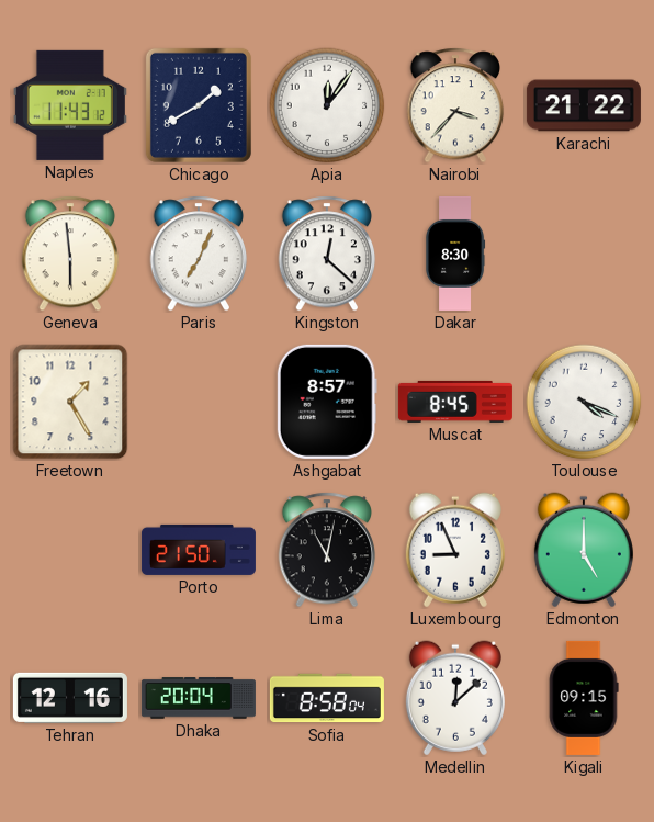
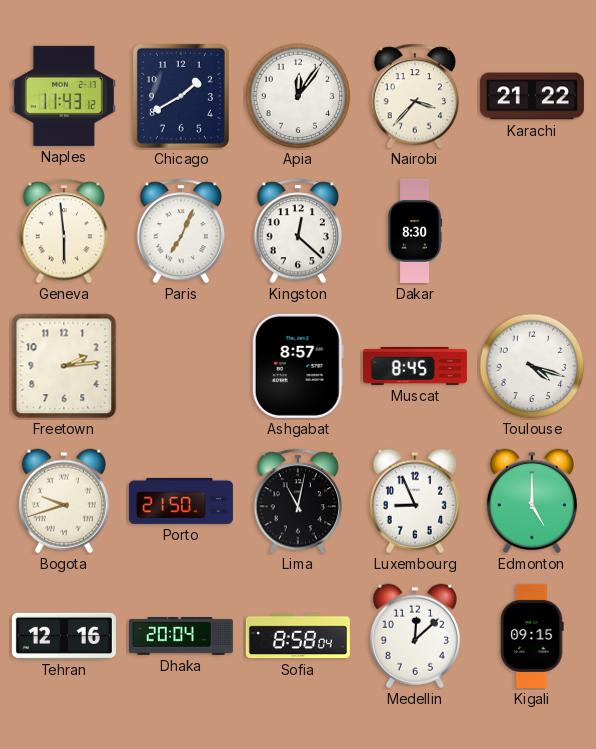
Freetown: 1:25 -> 2:14
Toulouse: 4:19 -> 4:18
Bogota: none -> 9:42
